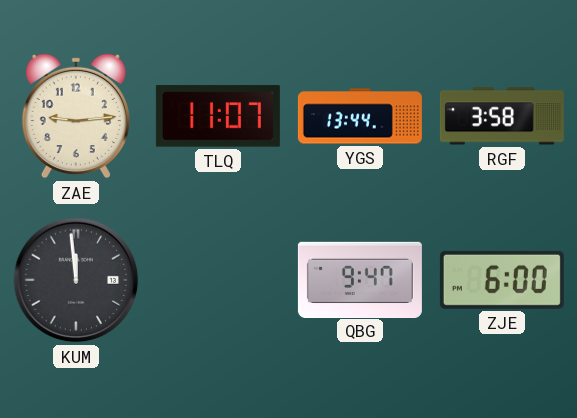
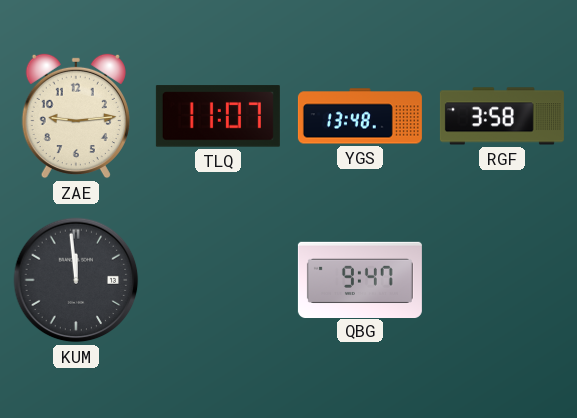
YGS: 13:44 -> 13:48
ZJE: 6:00 -> none
